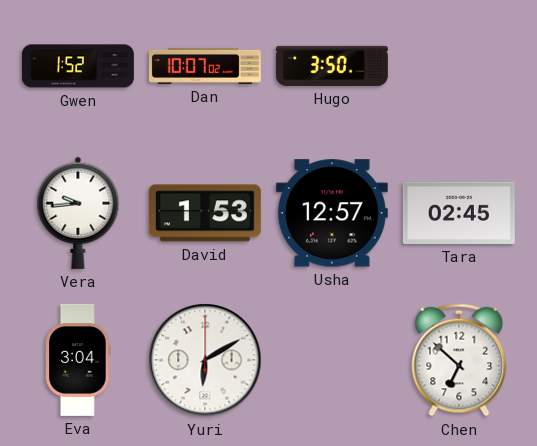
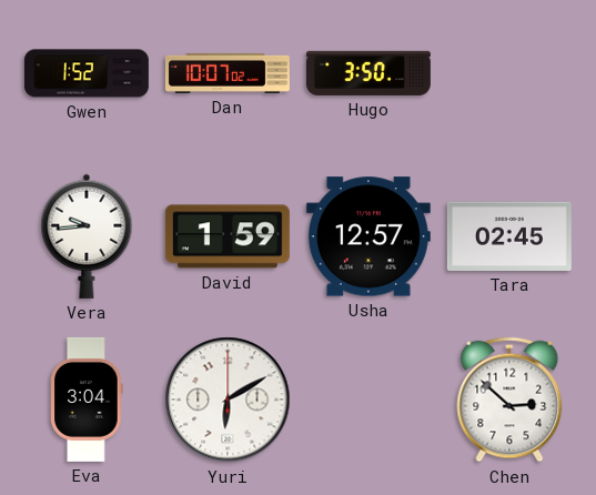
David: 1:53 -> 1:59
Chen: 6:52 -> 2:52
